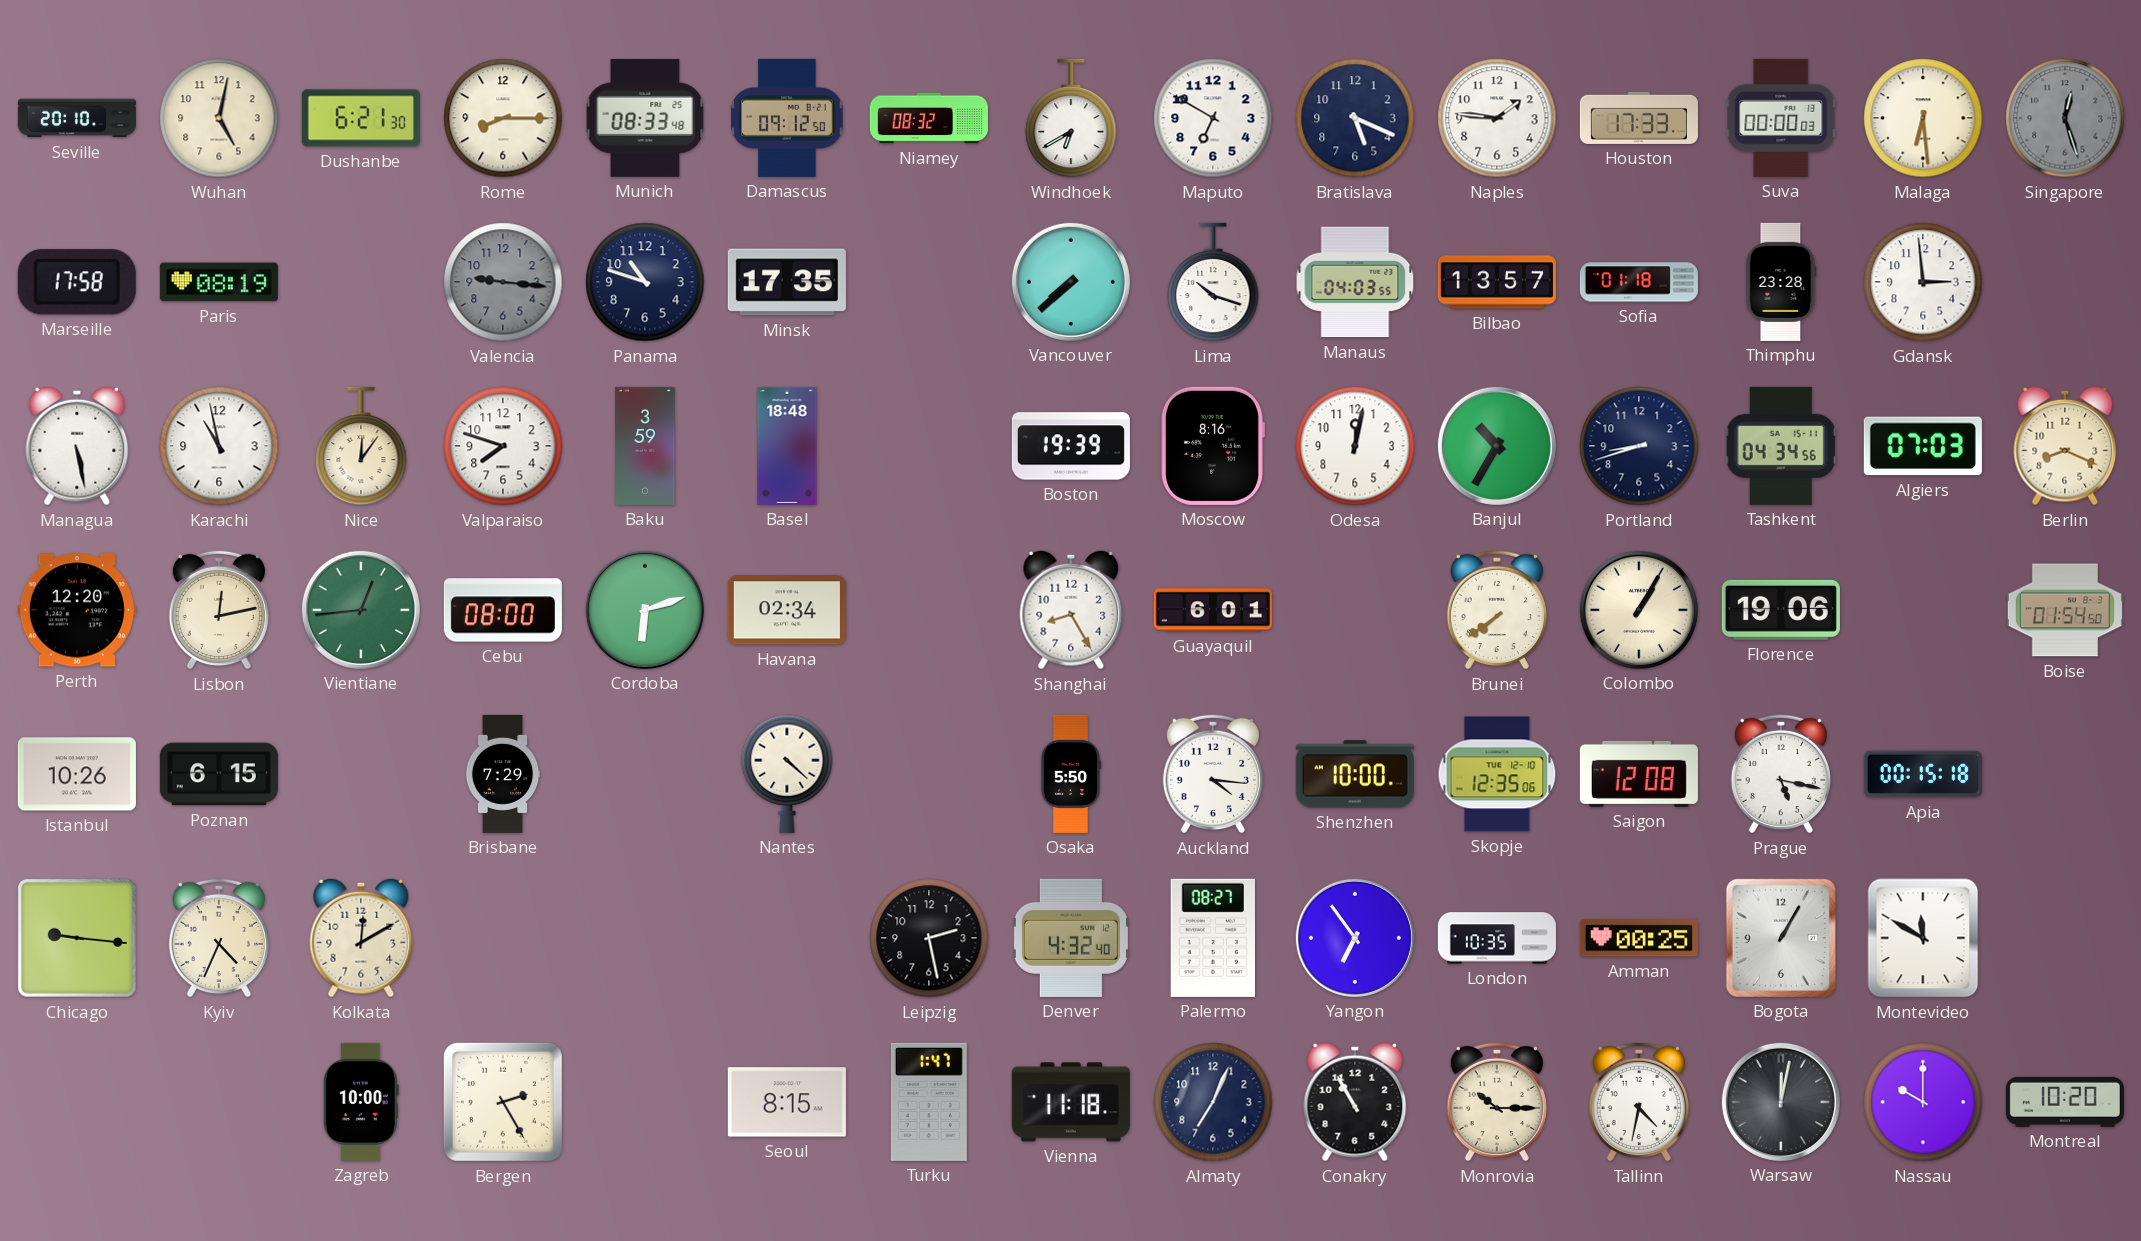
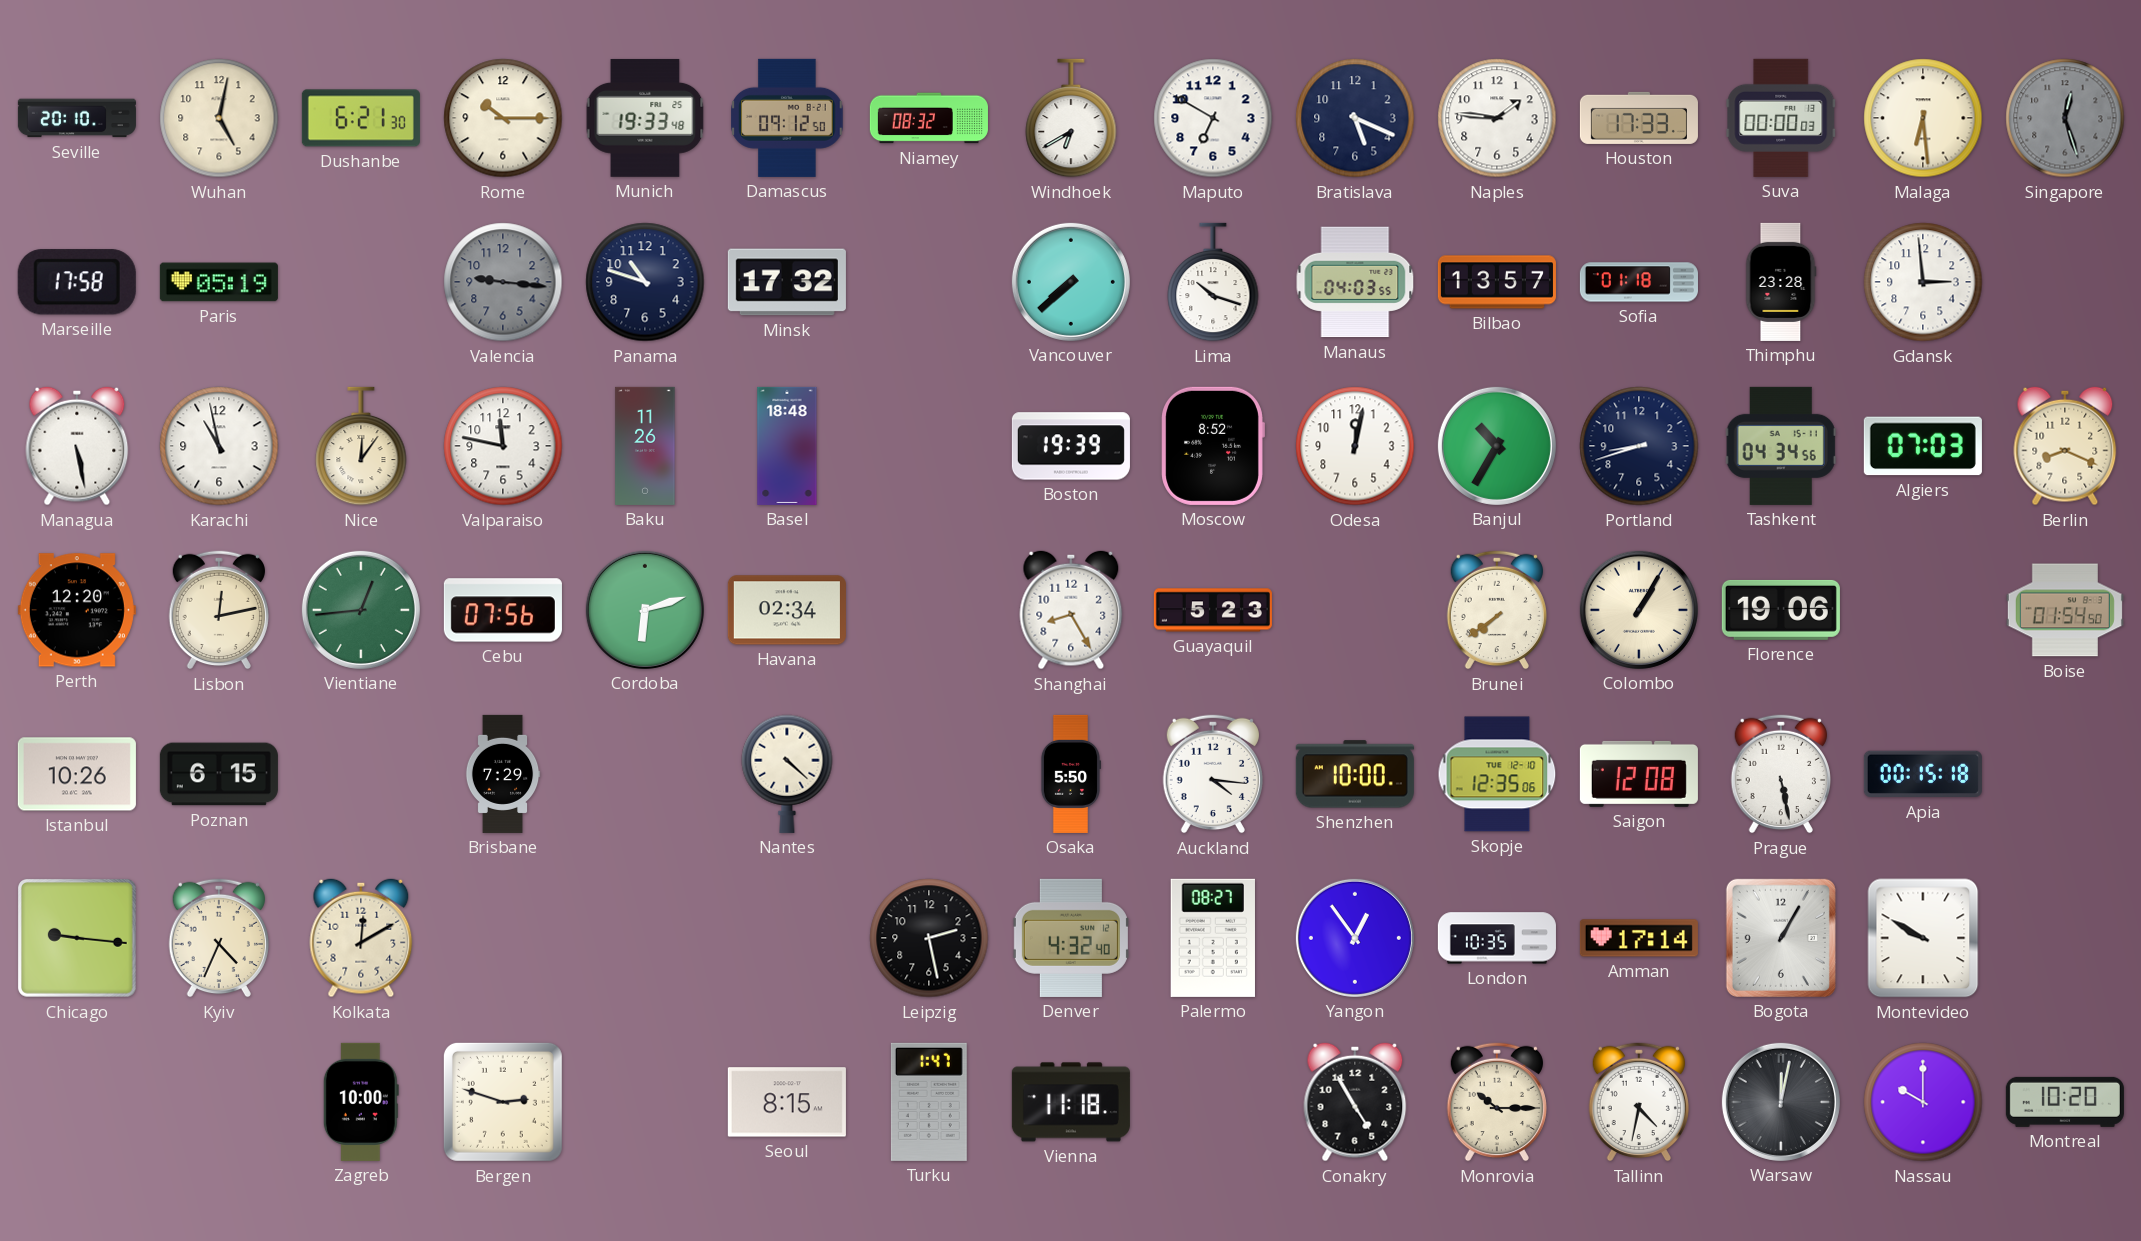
Rome: 8:15 -> 10:15
Munich: 08:33 -> 19:33
Paris: 08:19 -> 05:19
Minsk: 17:35 -> 17:32
Valparaiso: 7:48 -> 11:47
Baku: 3:59 -> 11:26
Moscow: 8:16 -> 8:52
Cebu: 08:00 -> 07:56
Guayaquil: 6:01 -> 5:23
Prague: 5:17 -> 5:28
Yangon: 6:54 -> 12:54
Amman: 00:25 -> 17:14
Montevideo: 11:50 -> 9:50
Bergen: 2:25 -> 2:48
Almaty: 7:04 -> none
Conakry: 10:55 -> 4:55
